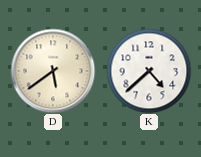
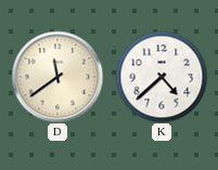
D: 5:39 -> 11:39
